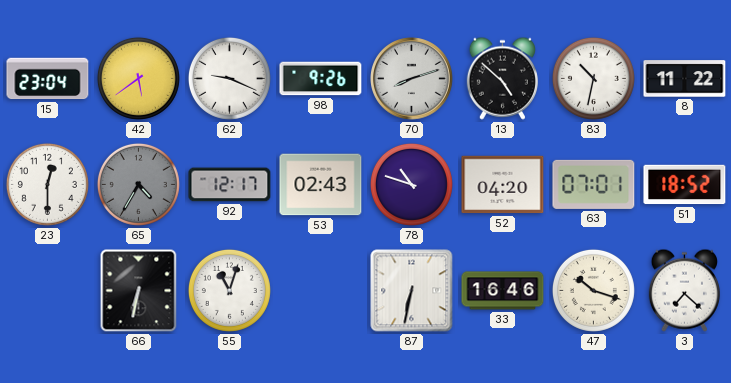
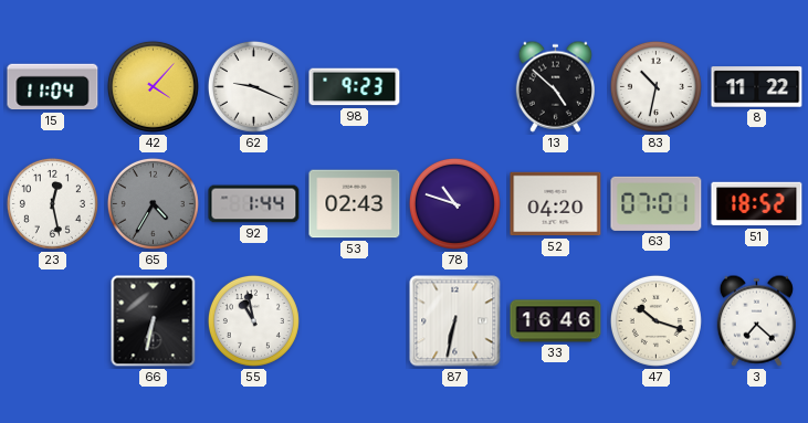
15: 23:04 -> 11:04
42: 5:39 -> 4:07
98: 9:26 -> 9:23
70: 8:12 -> none
23: 12:30 -> 12:28
92: 12:17 -> 1:44
55: 11:03 -> 10:58
